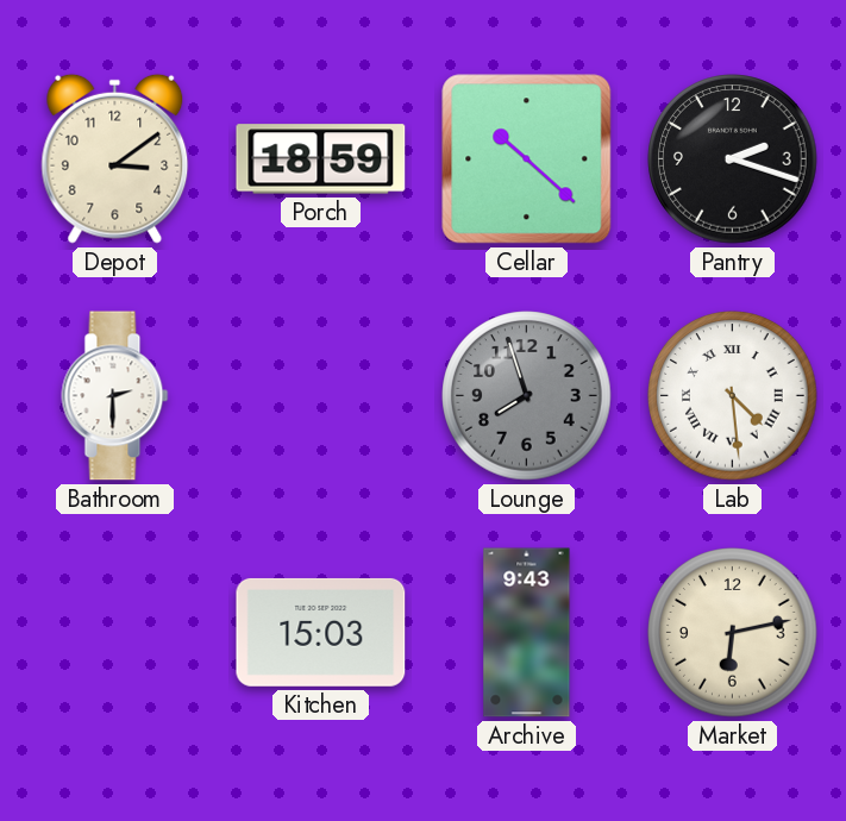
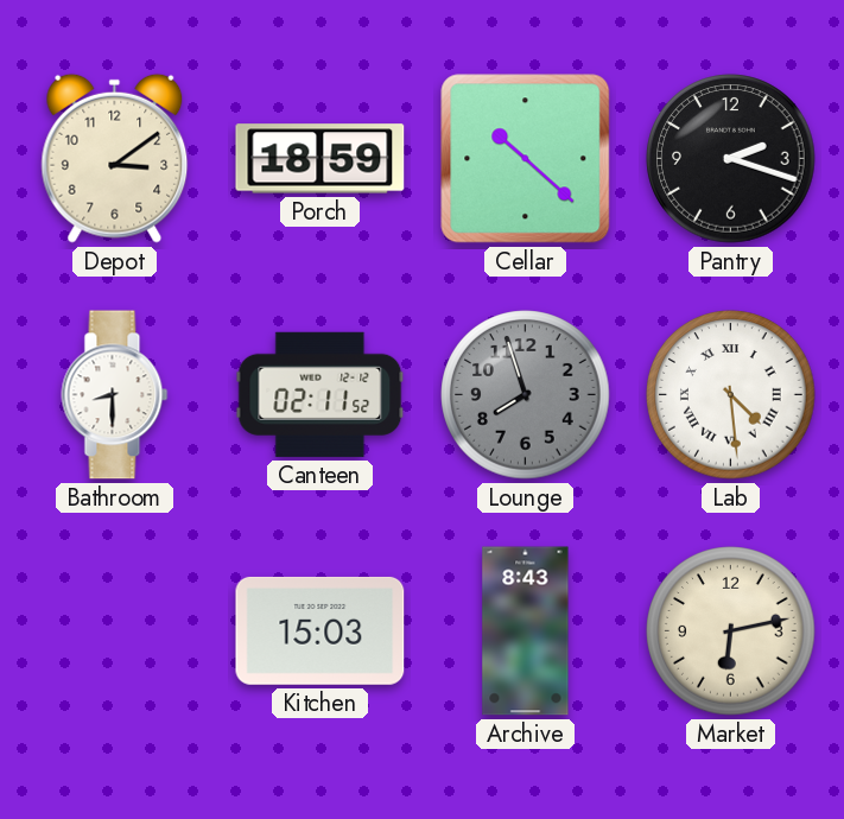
Bathroom: 2:30 -> 8:30
Canteen: none -> 02:11
Archive: 9:43 -> 8:43
